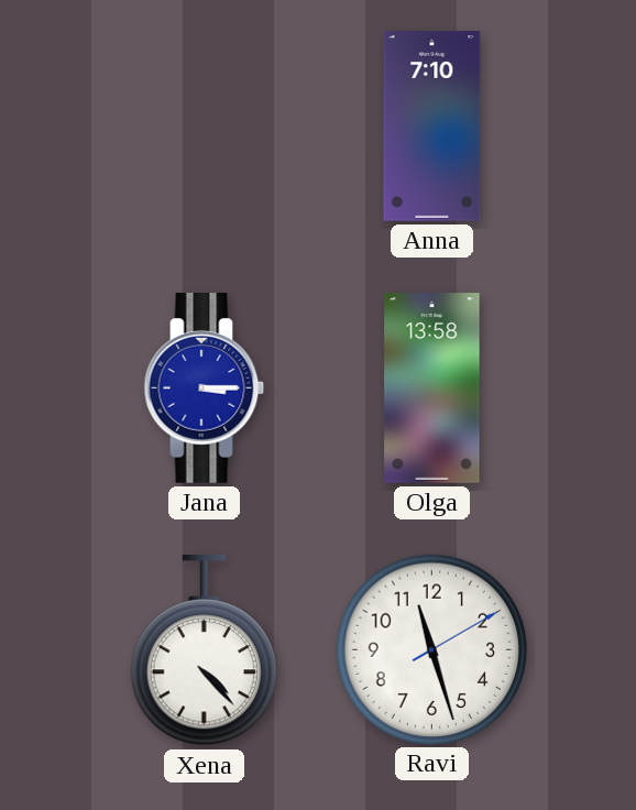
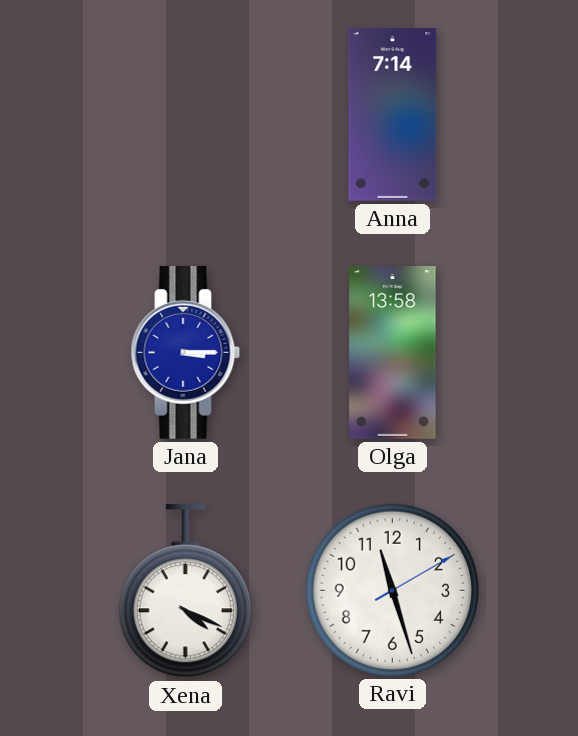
Anna: 7:10 -> 7:14
Xena: 4:23 -> 4:19
